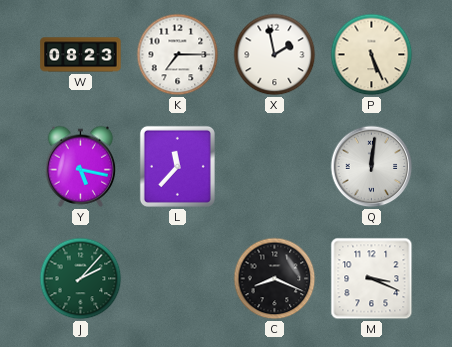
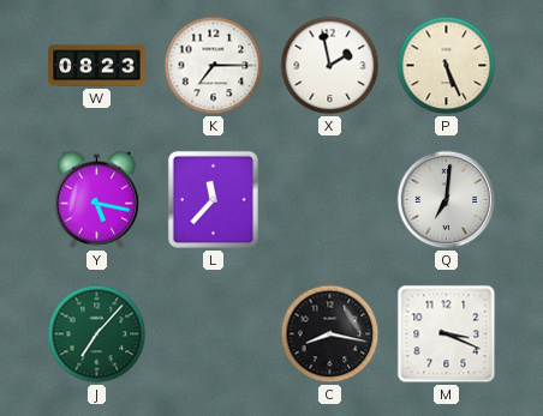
Q: 12:01 -> 7:01
J: 2:07 -> 7:07
C: 8:19 -> 8:17
